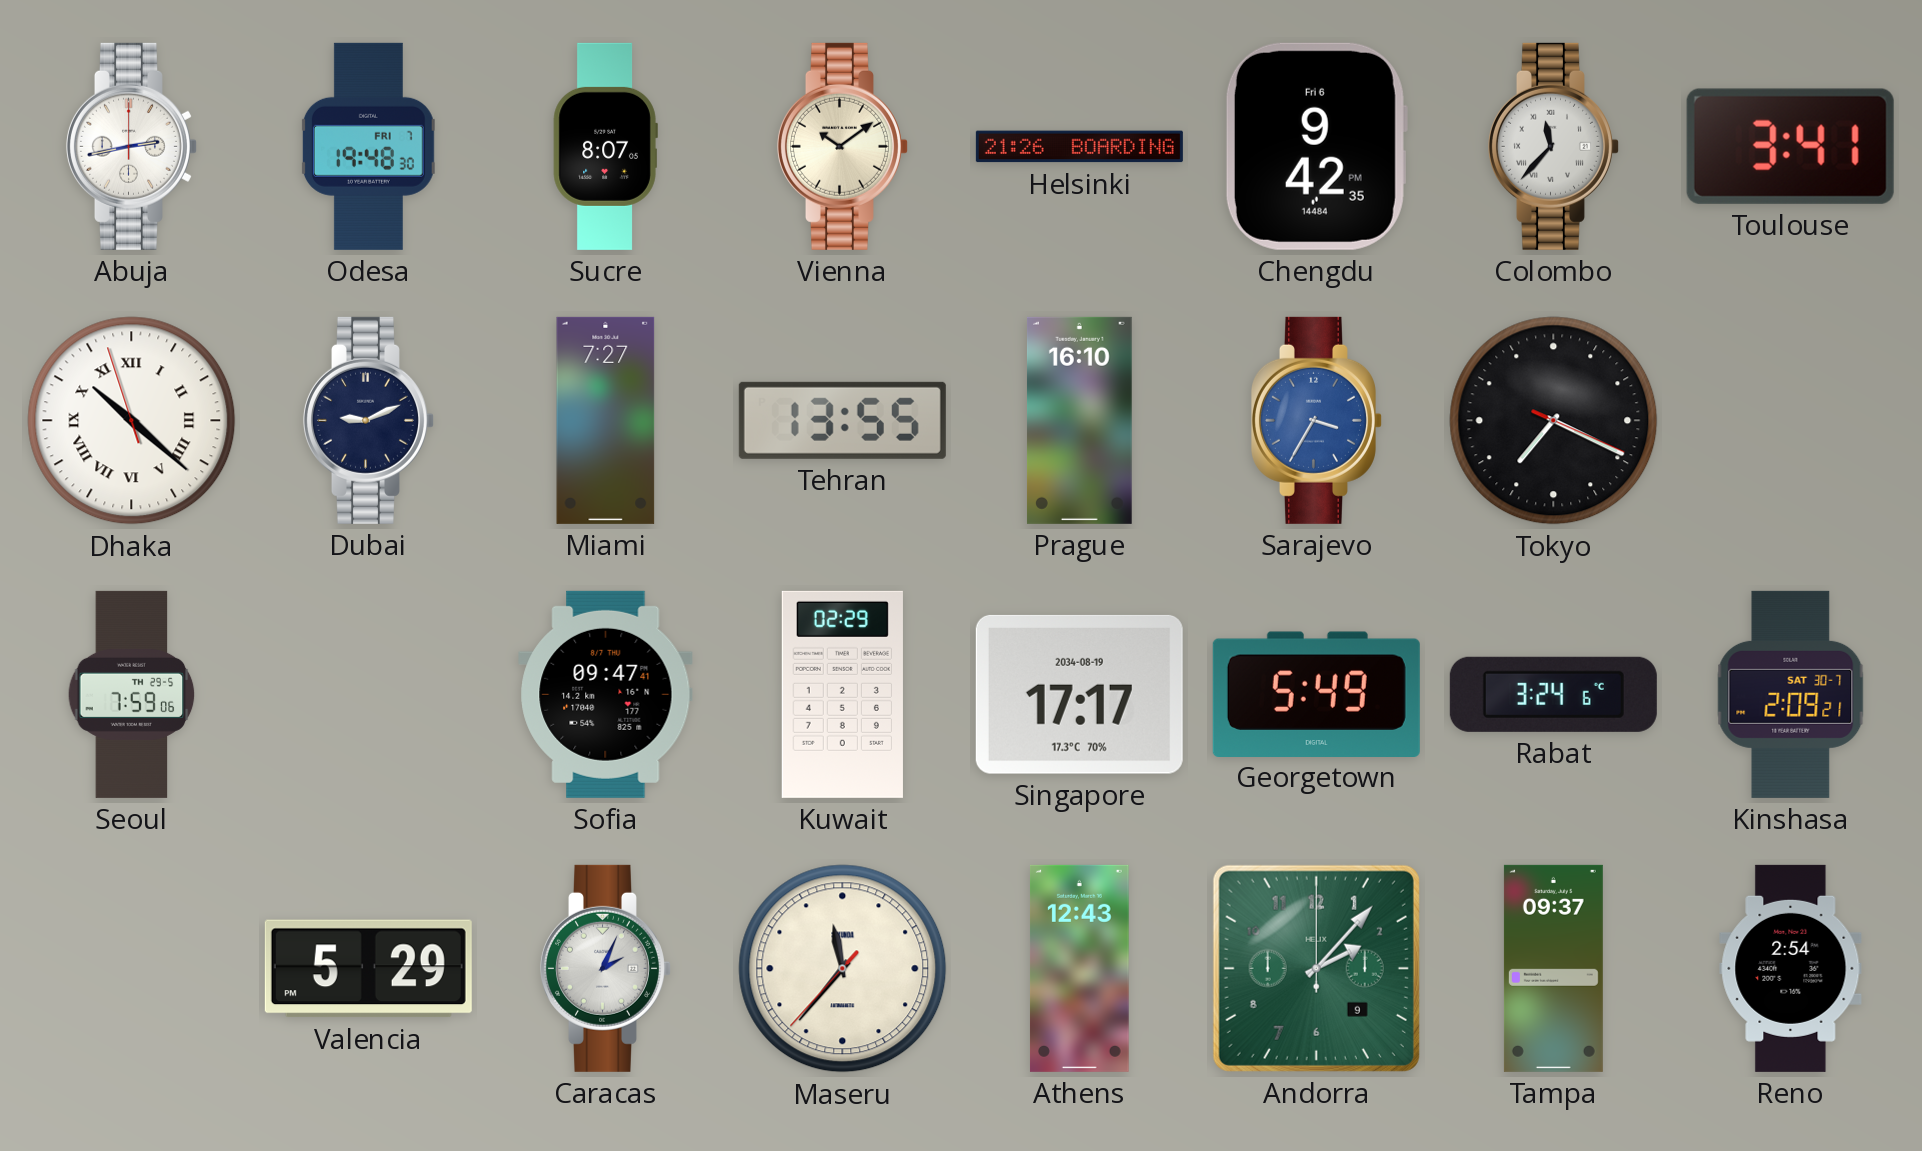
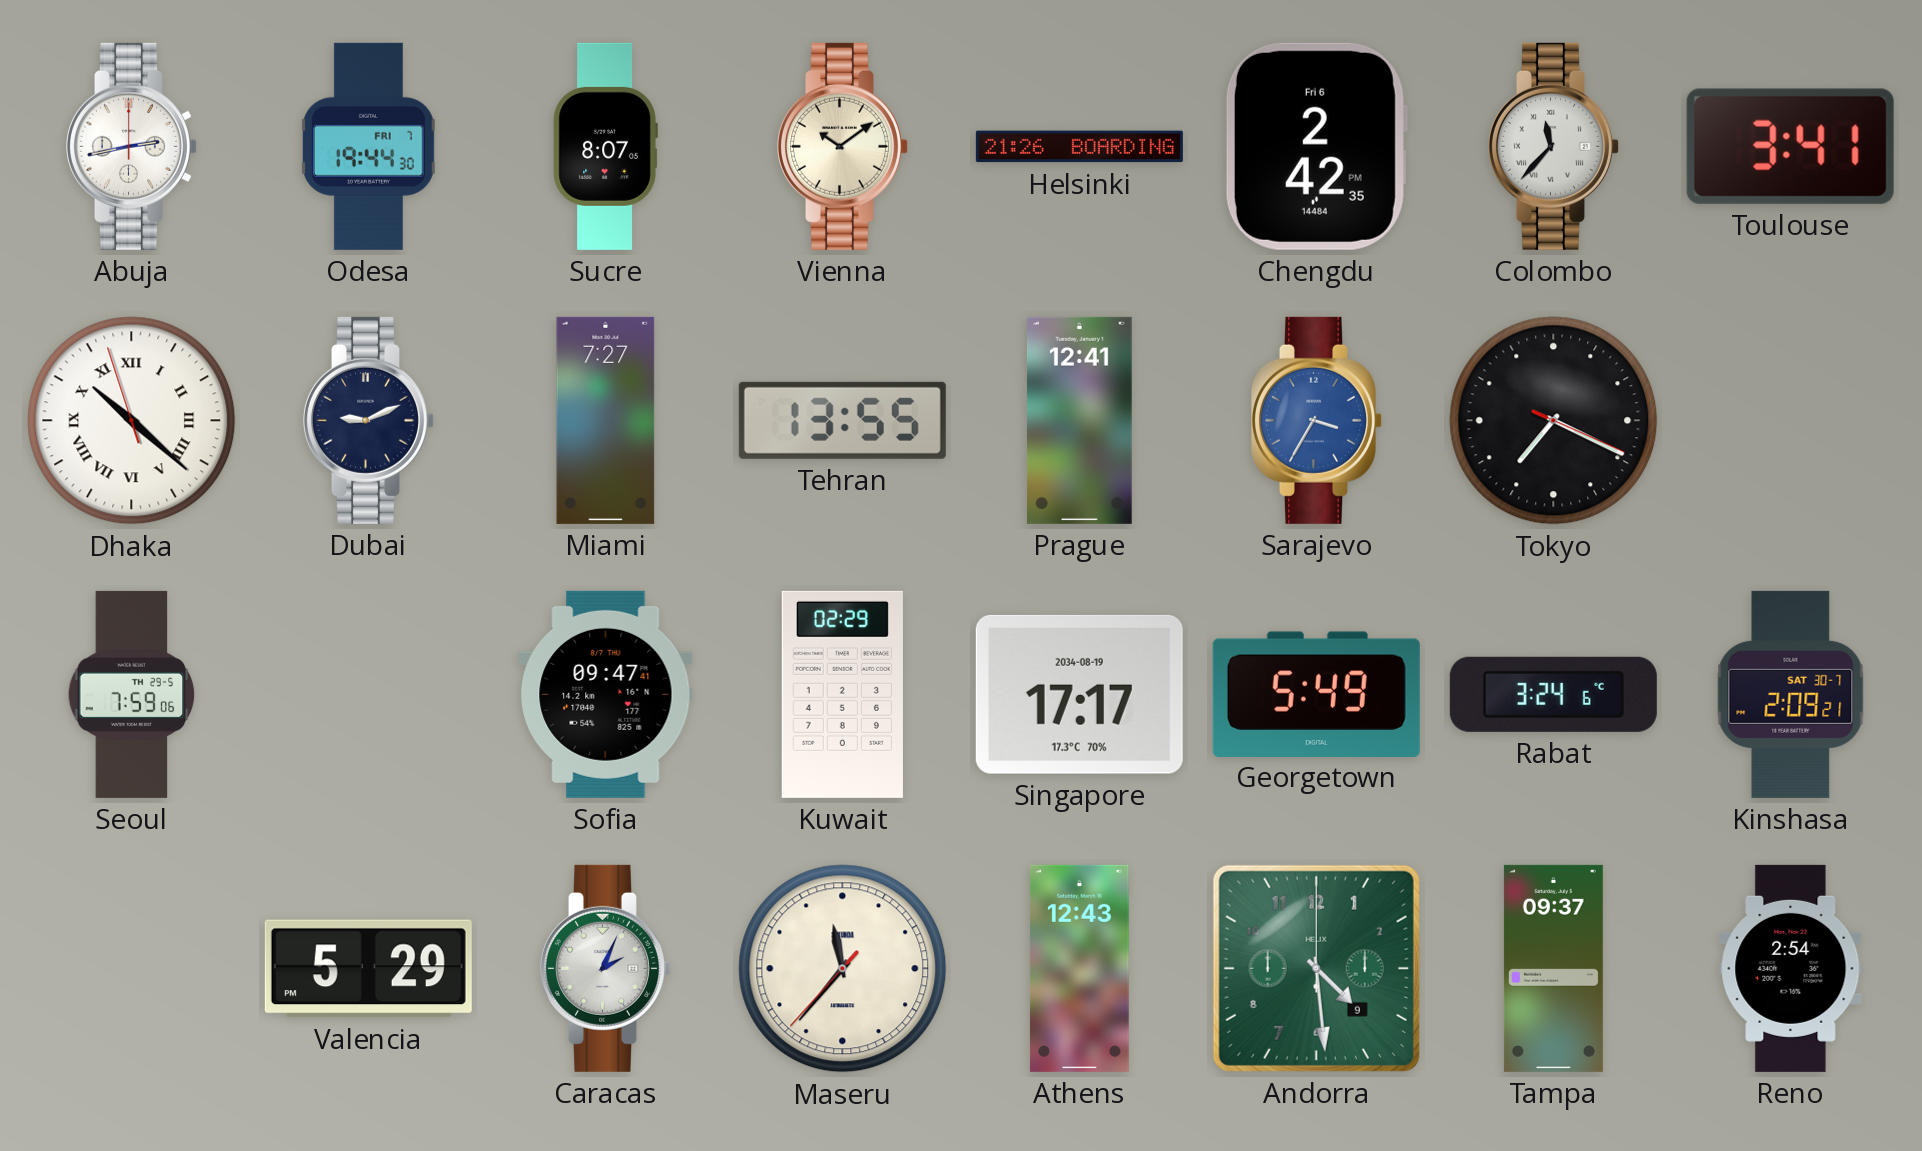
Odesa: 19:48 -> 19:44
Chengdu: 9:42 -> 2:42
Prague: 16:10 -> 12:41
Andorra: 2:07 -> 4:29
